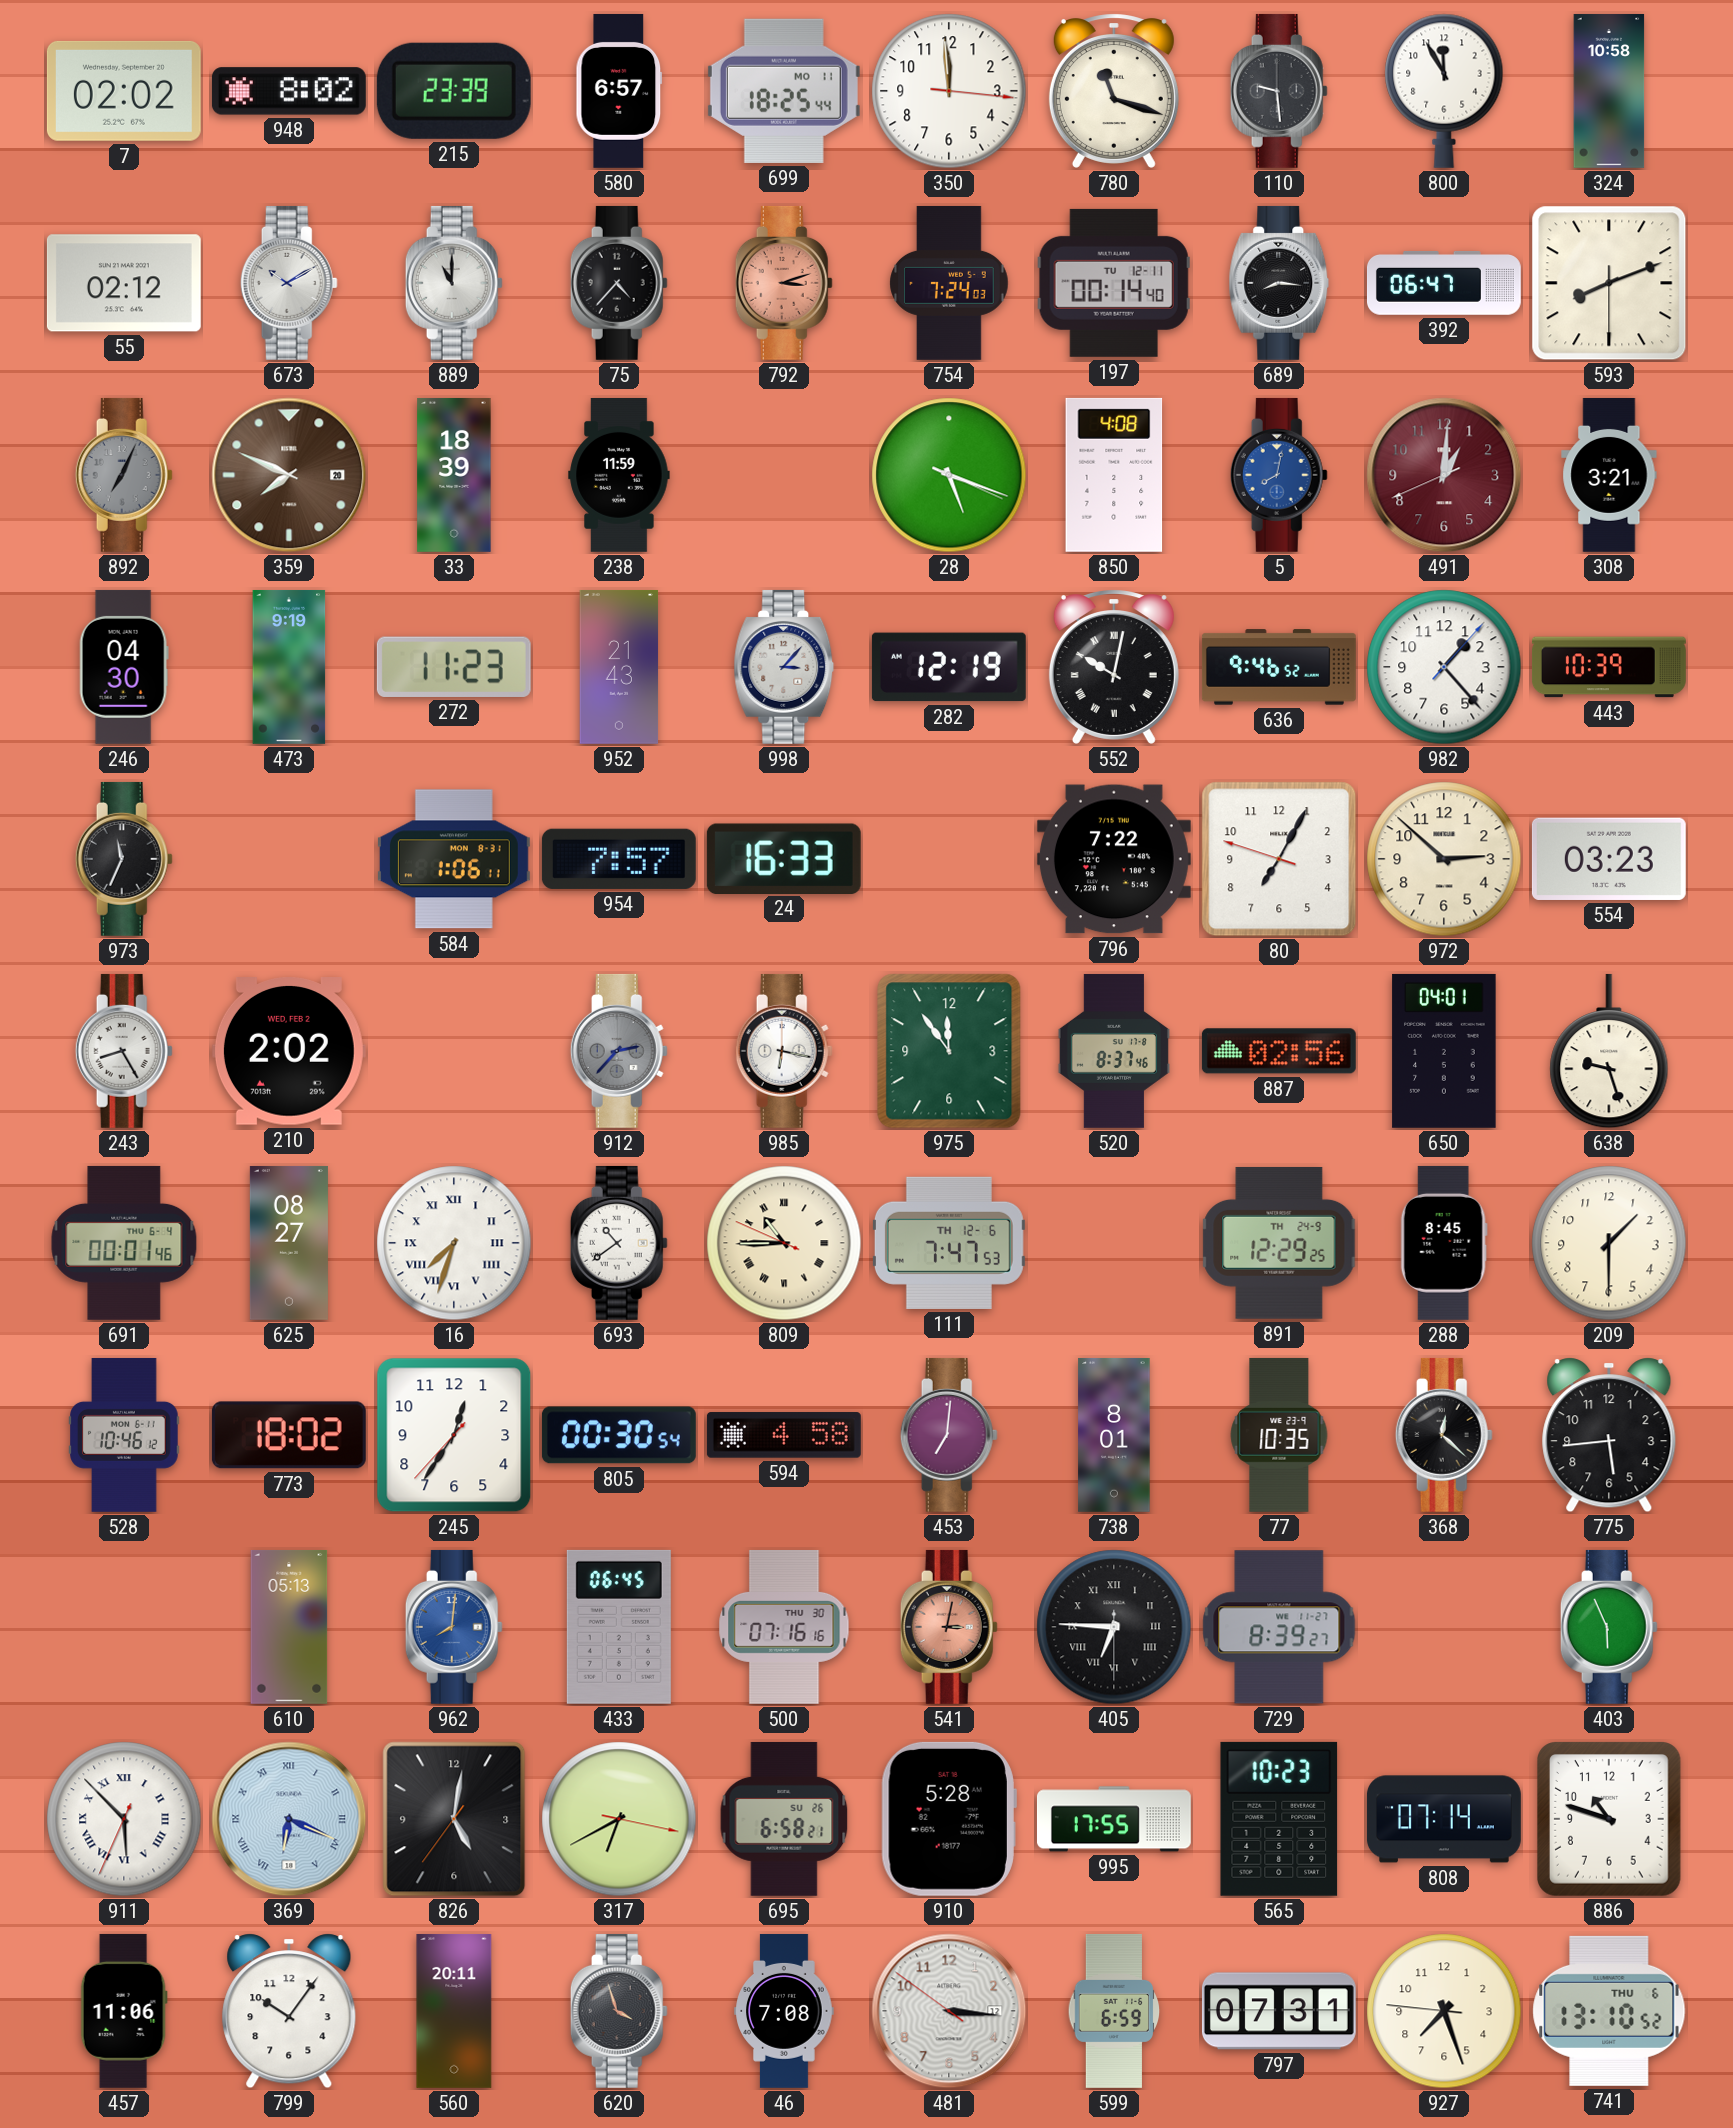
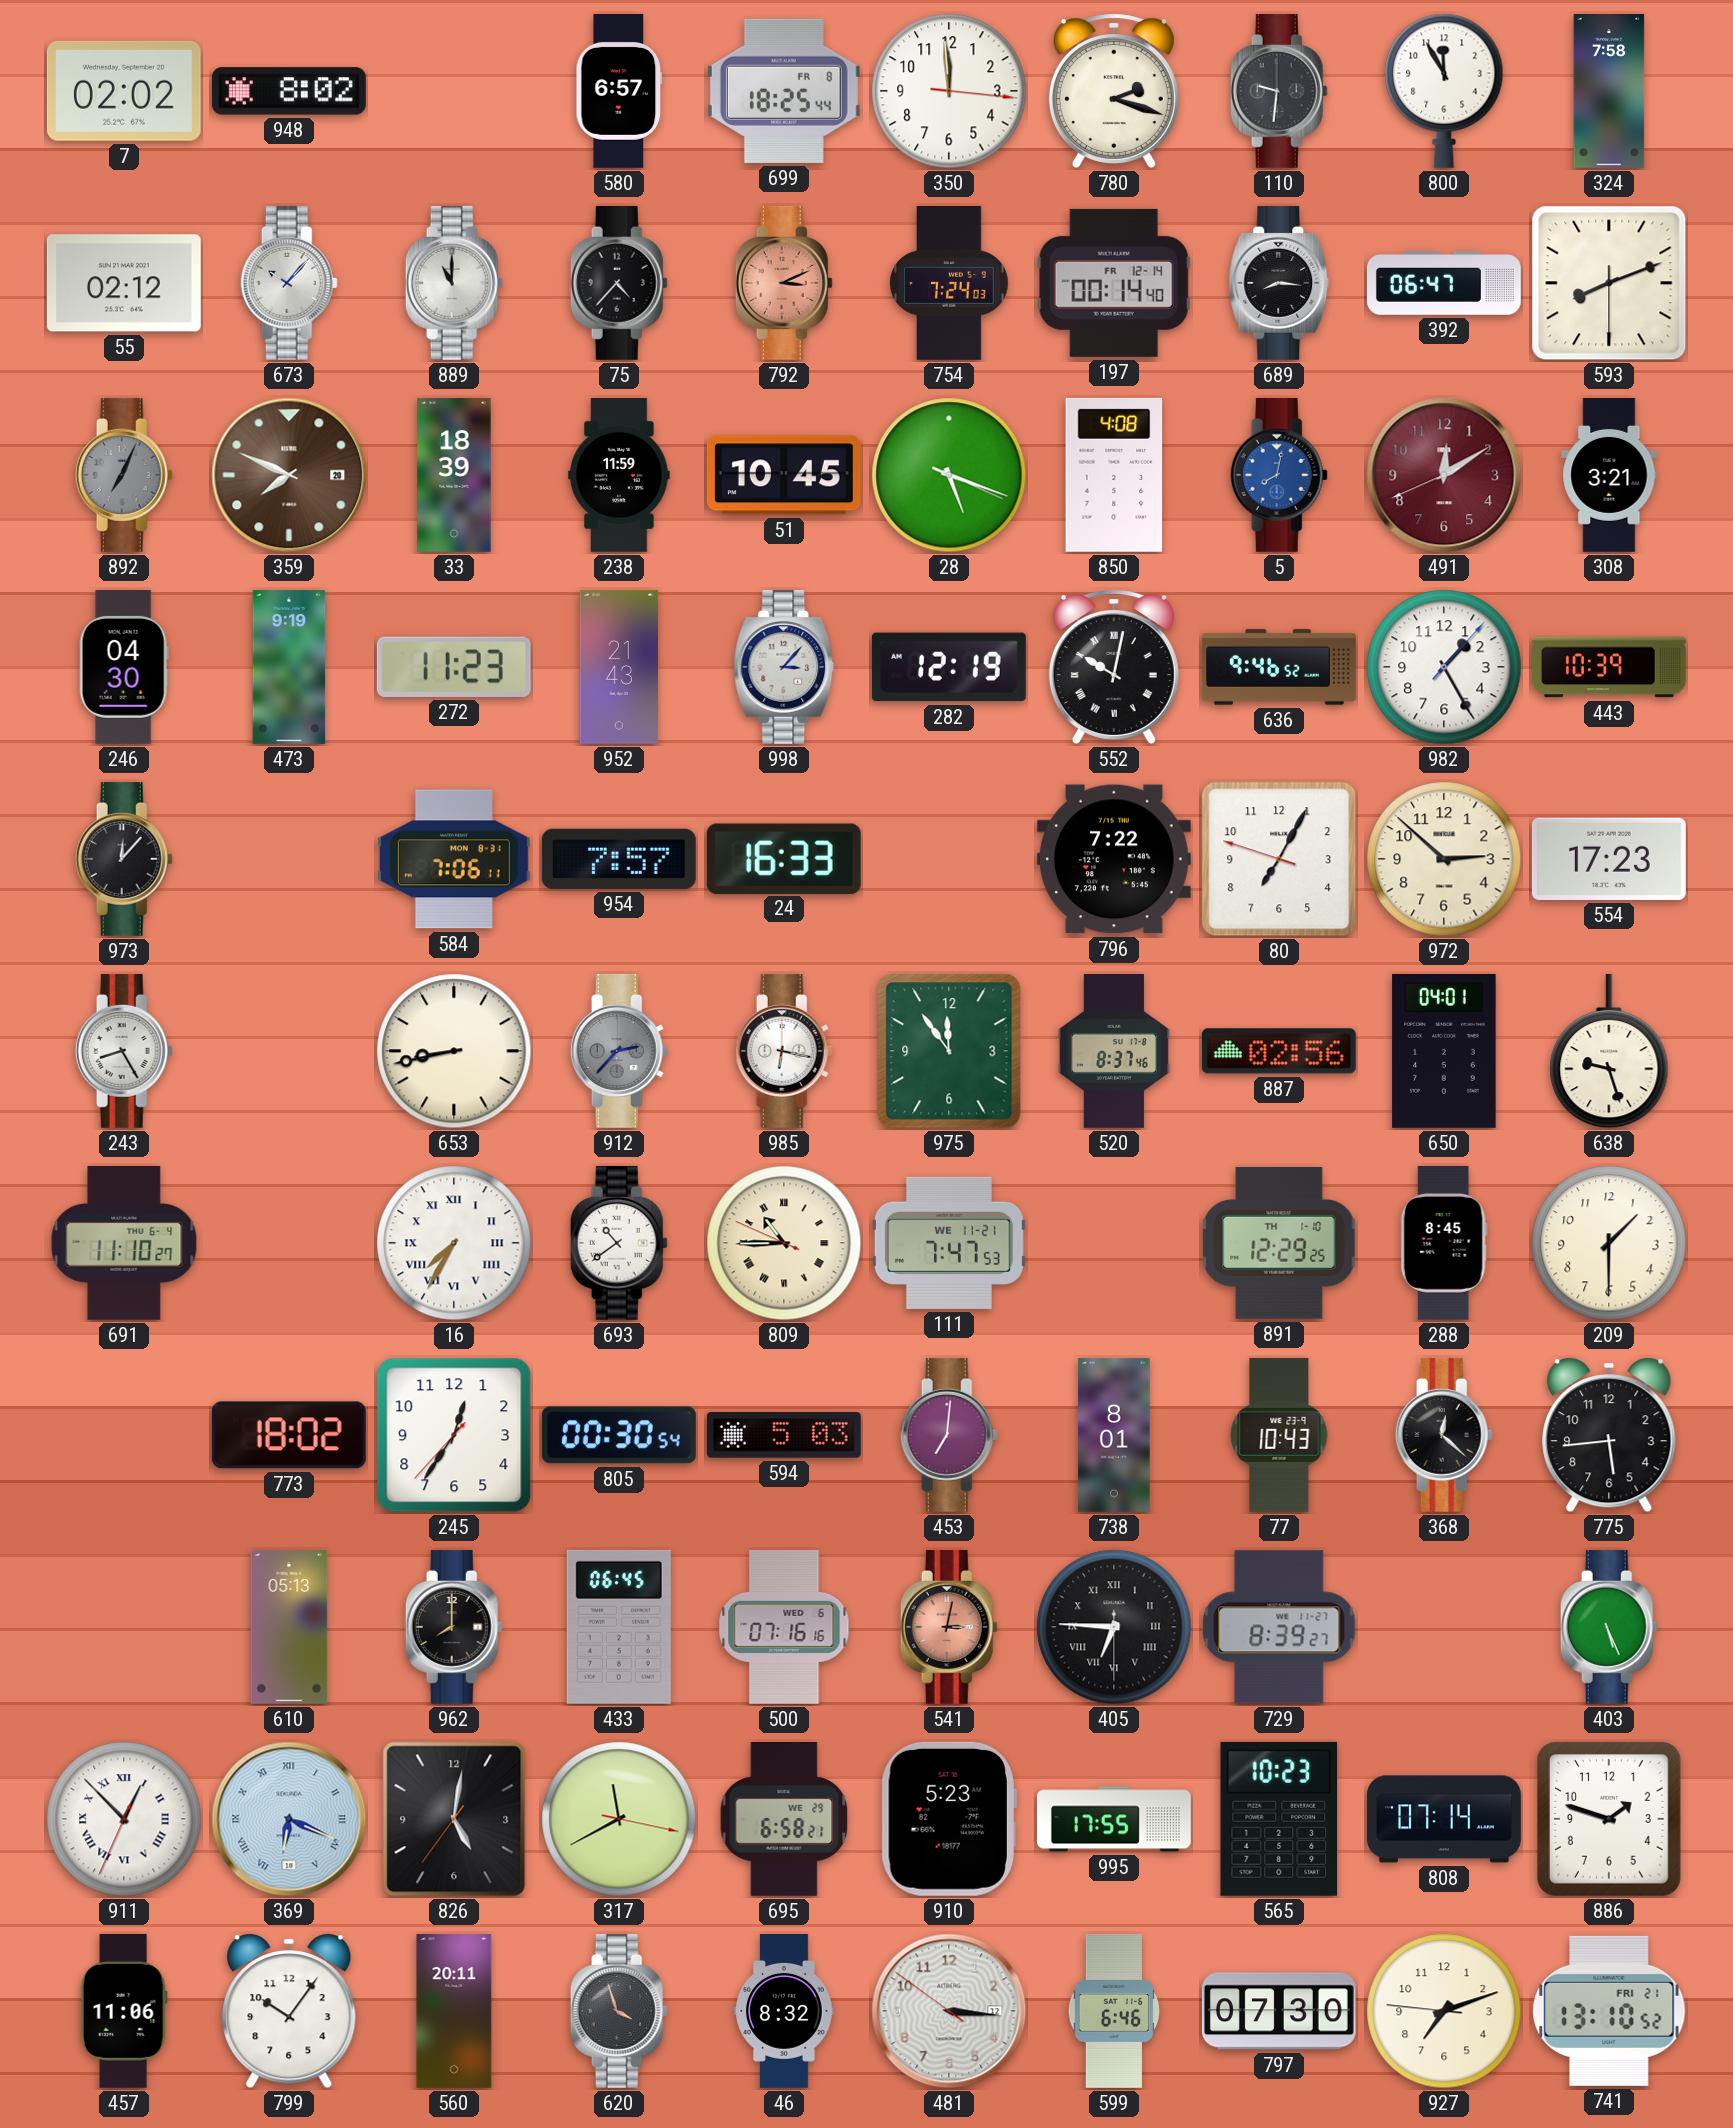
215: 23:39 -> none
699 date: MO 11 -> FR 8
780: 11:18 -> 2:18
110: 9:29 -> 9:31
324: 10:58 -> 7:58
673: 10:10 -> 10:07
792: 3:12 -> 3:11
197 date: TU 12-11 -> FR 12-14
51: none -> 10:45
491: 1:00 -> 12:09
982: 1:23 -> 1:25
973: 11:34 -> 12:07
584: 1:06 -> 7:06
554: 03:23 -> 17:23
210: 2:02 -> none
653: none -> 8:43
691: 00:01 -> 11:10
625: 08:27 -> none
16: 7:33 -> 7:35
111 date: TH 12-6 -> WE 11-21
891 date: TH 24-9 -> TH 1-10
528: 10:46 -> none
594: 4:58 -> 5:03
77: 10:35 -> 10:43
962: 8:01 -> 8:00
962 dial: blue -> black
500 date: THU 30 -> WED 6
403: 5:56 -> 5:26
911: 5:52 -> 12:52
317: 6:40 -> 11:40
695 date: SU 26 -> WE 29
910: 5:28 -> 5:23
886: 10:48 -> 1:48
46: 7:08 -> 8:32
599: 6:59 -> 6:46
797: 07:31 -> 07:30
927: 7:26 -> 7:11
741 date: THU 6 -> FRI 21
